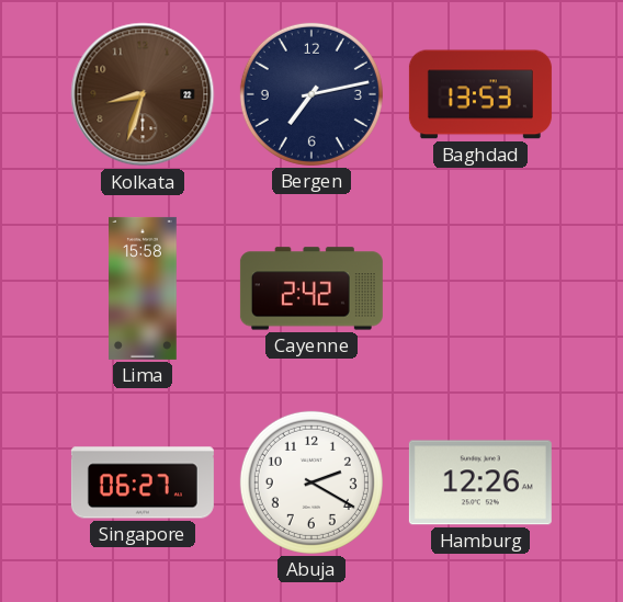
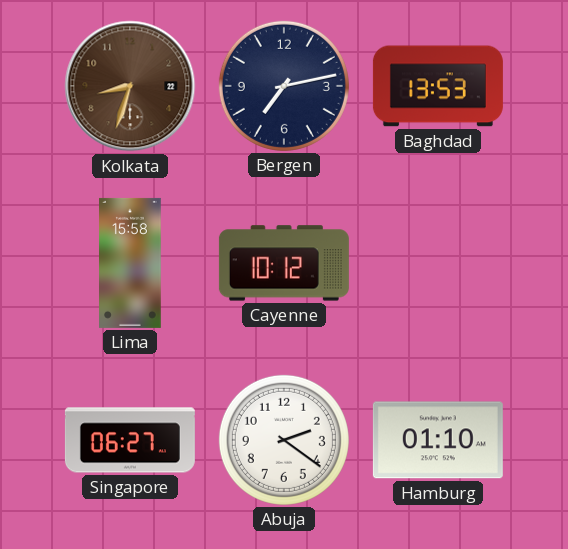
Cayenne: 2:42 -> 10:12
Abuja: 2:20 -> 2:21
Hamburg: 12:26 -> 01:10
